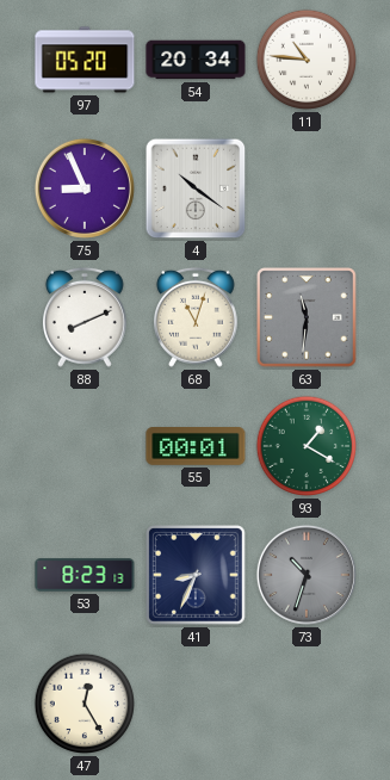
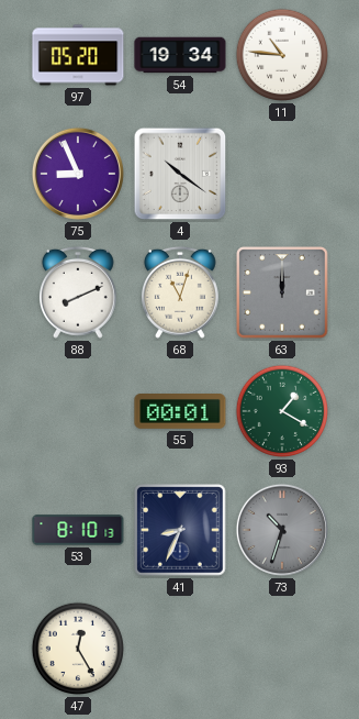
54: 20:34 -> 19:34
63: 11:31 -> 12:00
53: 8:23 -> 8:10
